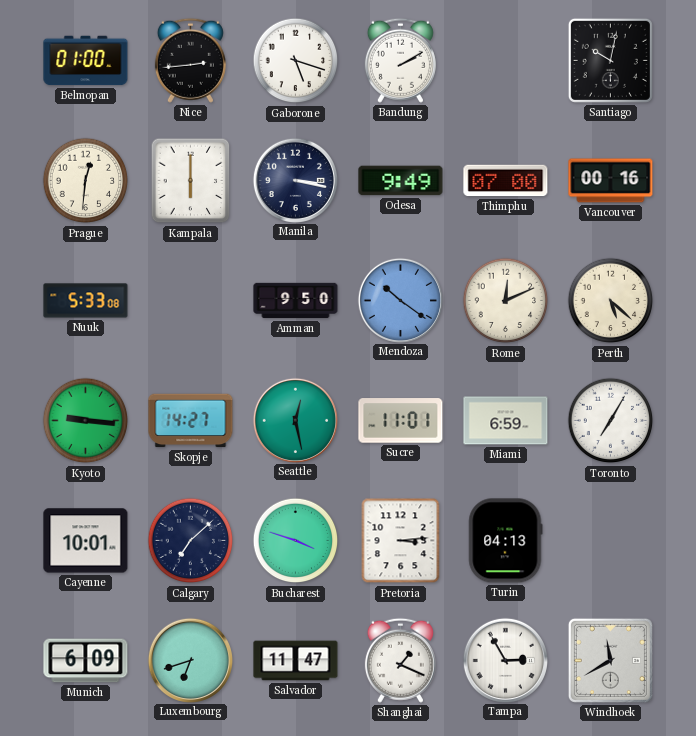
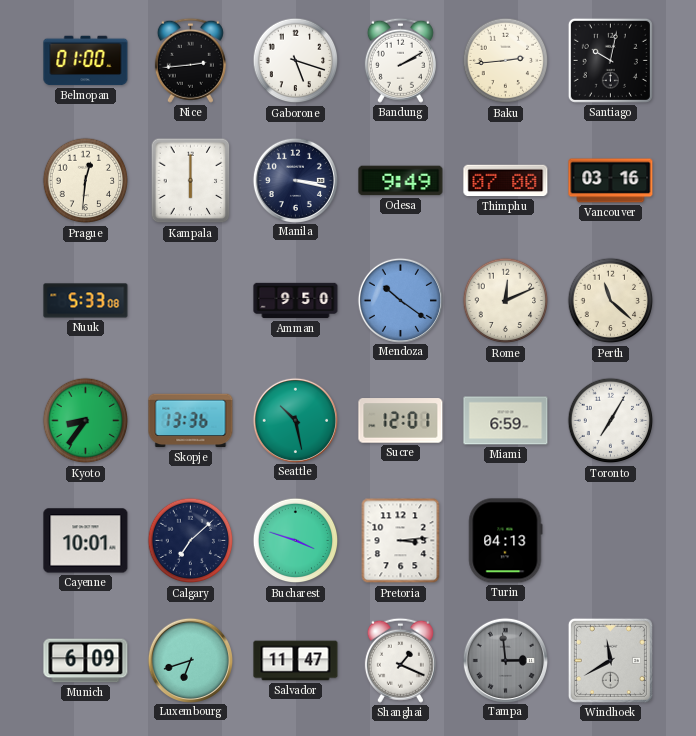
Baku: none -> 2:44
Vancouver: 00:16 -> 03:16
Perth: 5:22 -> 11:22
Kyoto: 9:16 -> 8:36
Skopje: 14:27 -> 13:36
Seattle: 12:28 -> 10:28
Sucre: 11:01 -> 12:01
Tampa: 2:55 -> 2:59
Tampa dial: white -> grey
